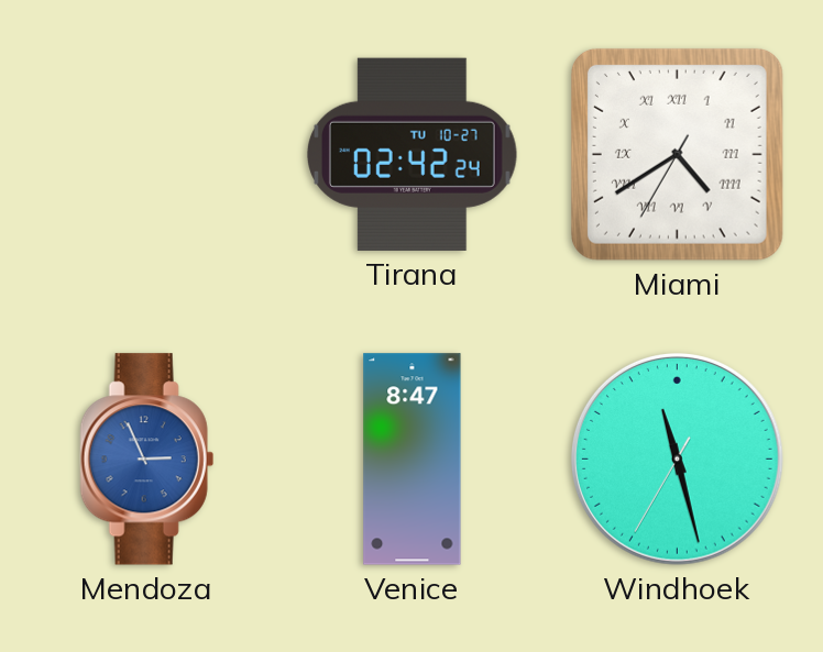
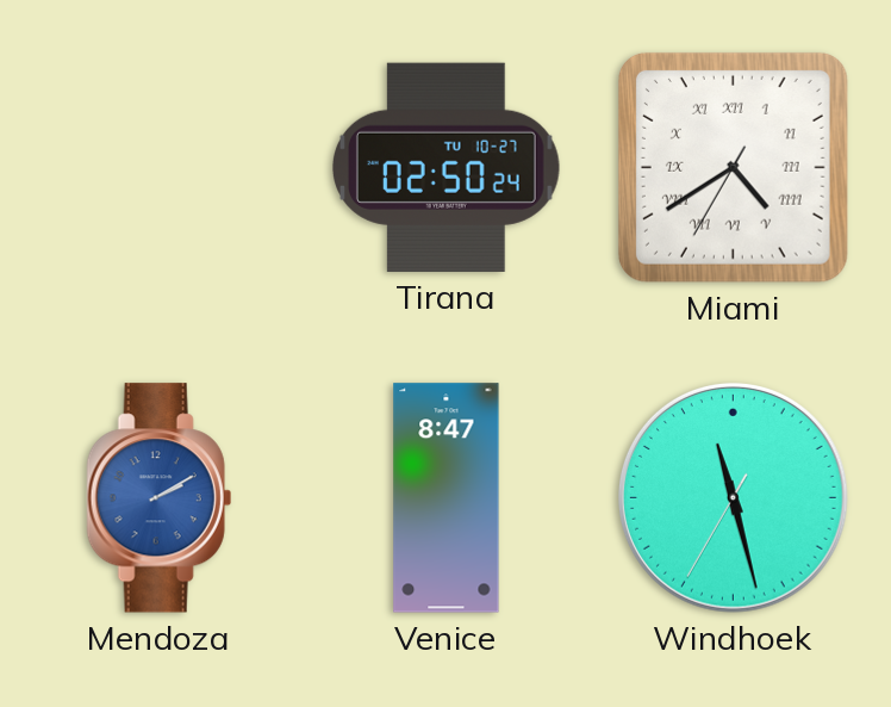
Tirana: 02:42 -> 02:50
Mendoza: 2:56 -> 2:10
